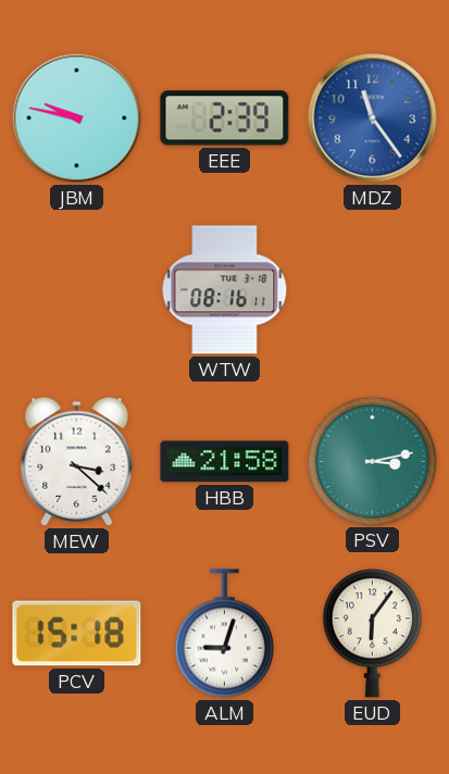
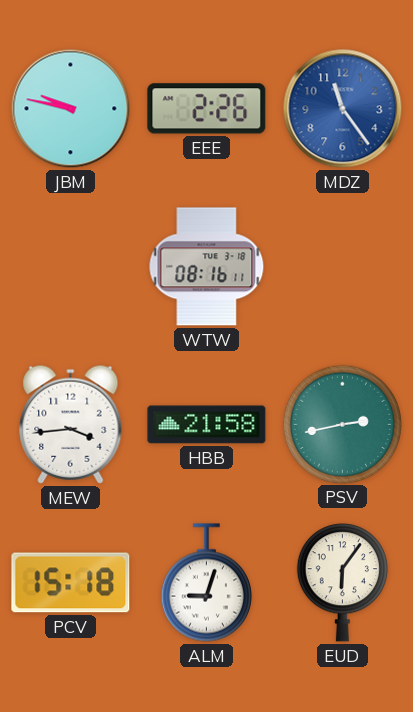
EEE: 2:39 -> 2:26
MEW: 3:22 -> 3:44
PSV: 3:13 -> 2:43
